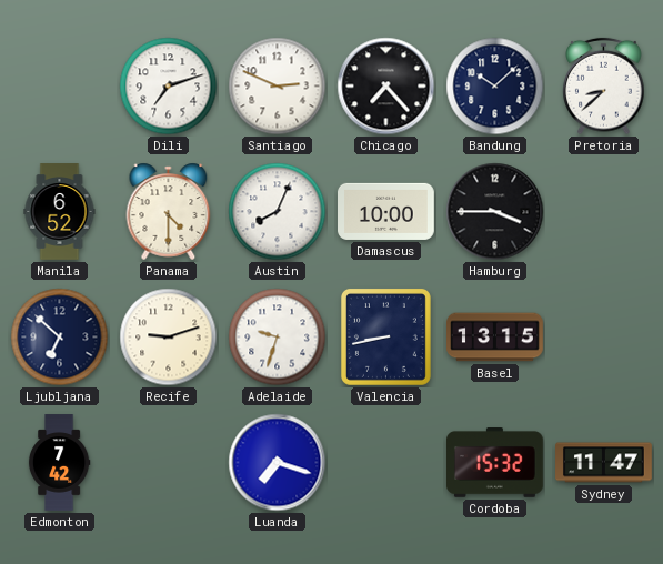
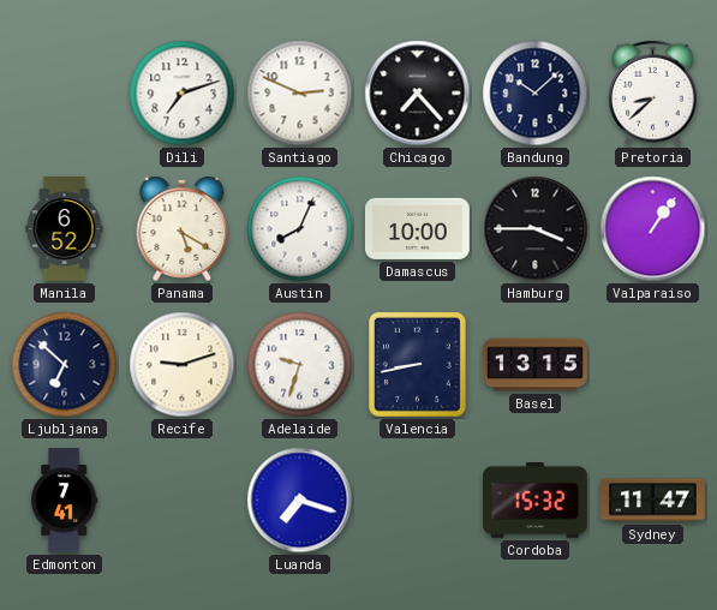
Panama: 4:30 -> 5:20
Valparaiso: none -> 1:06
Edmonton: 7:42 -> 7:41
